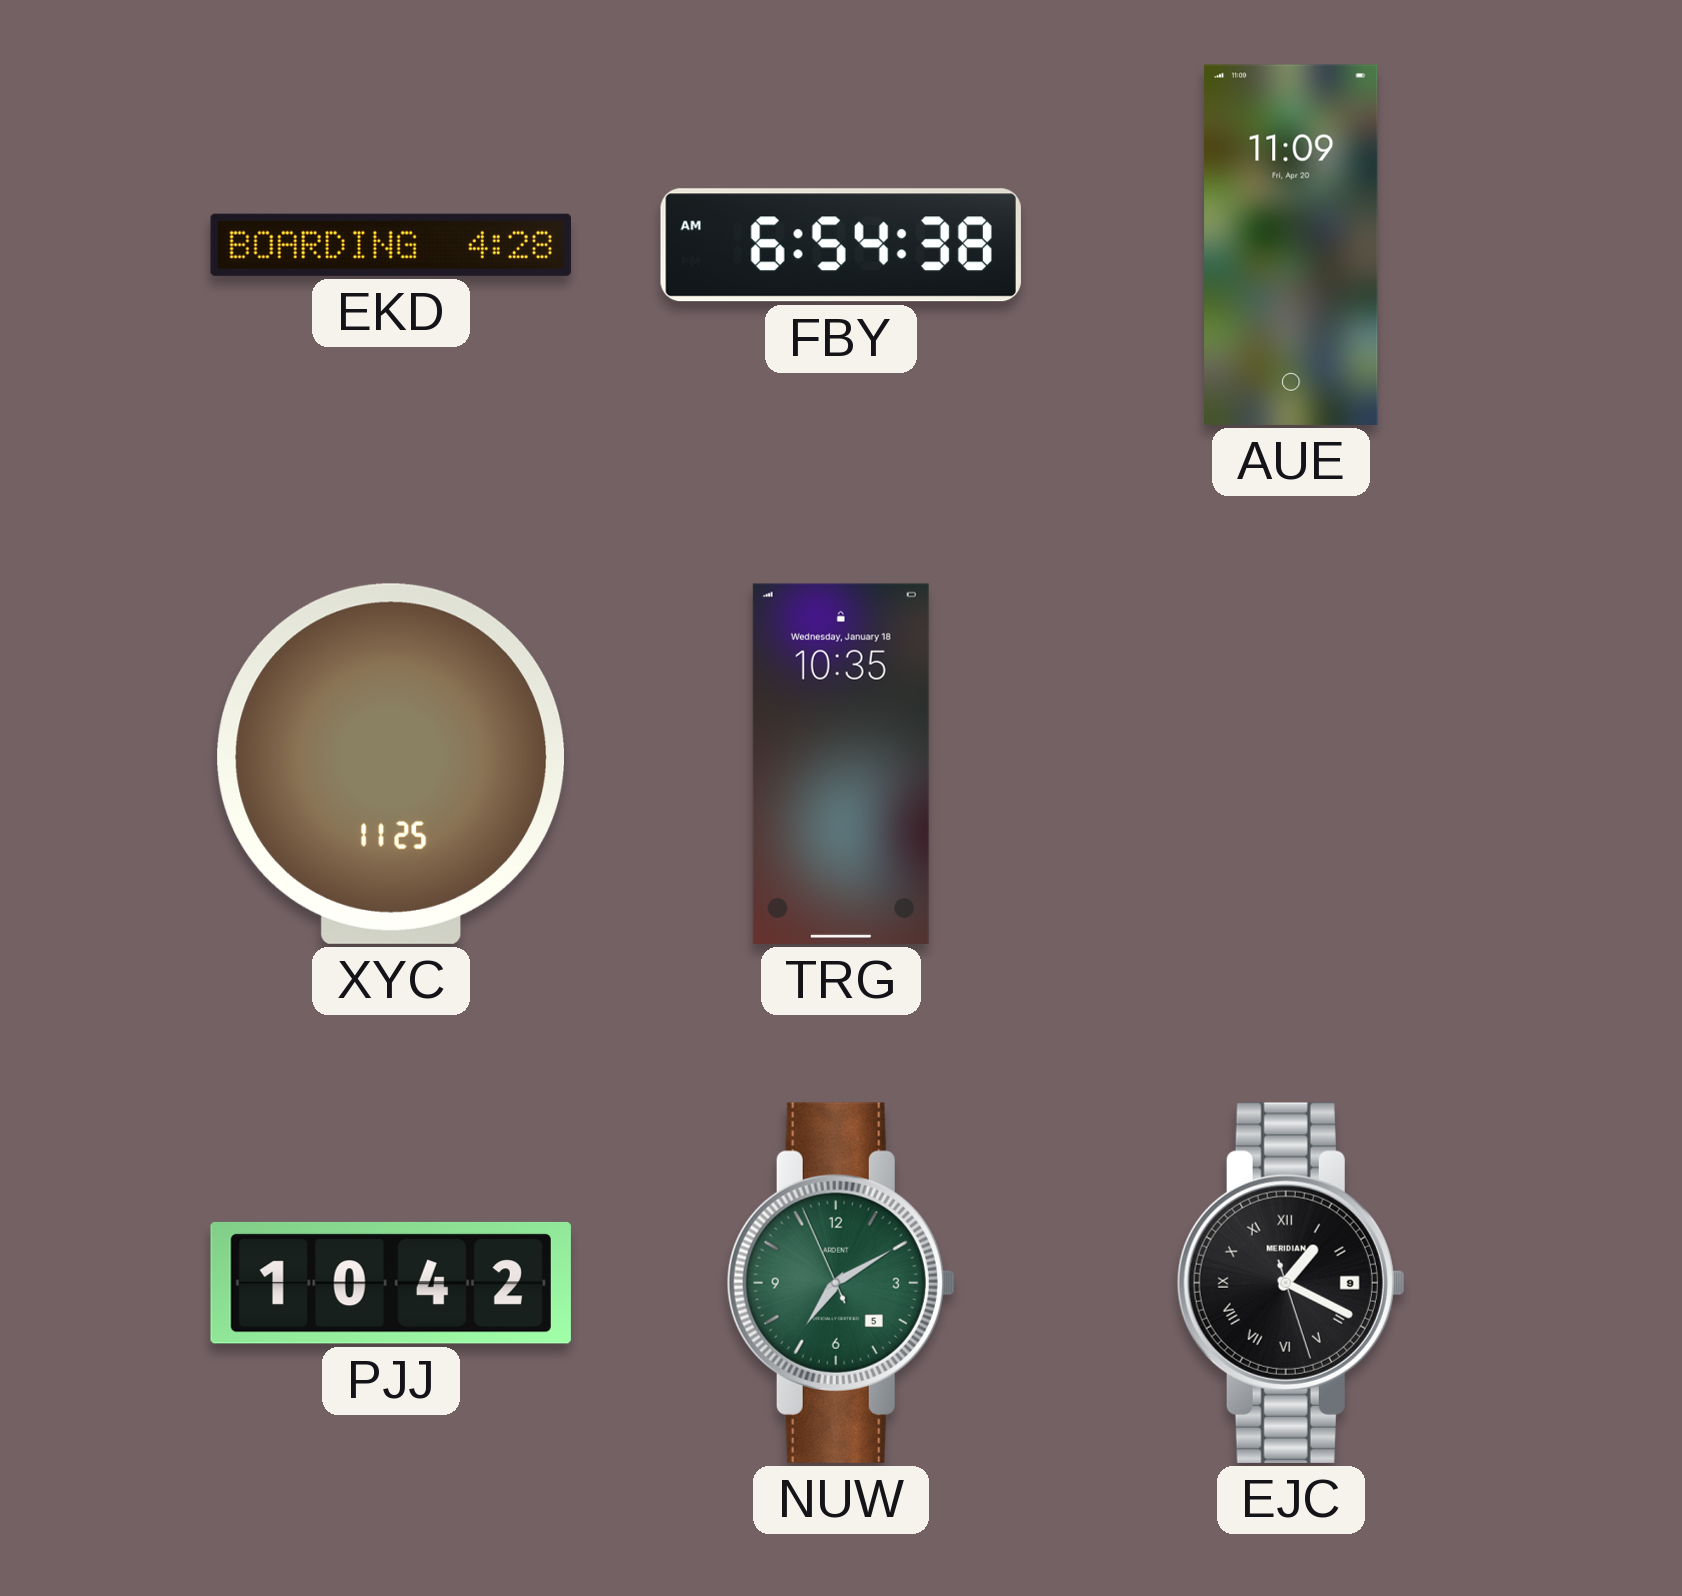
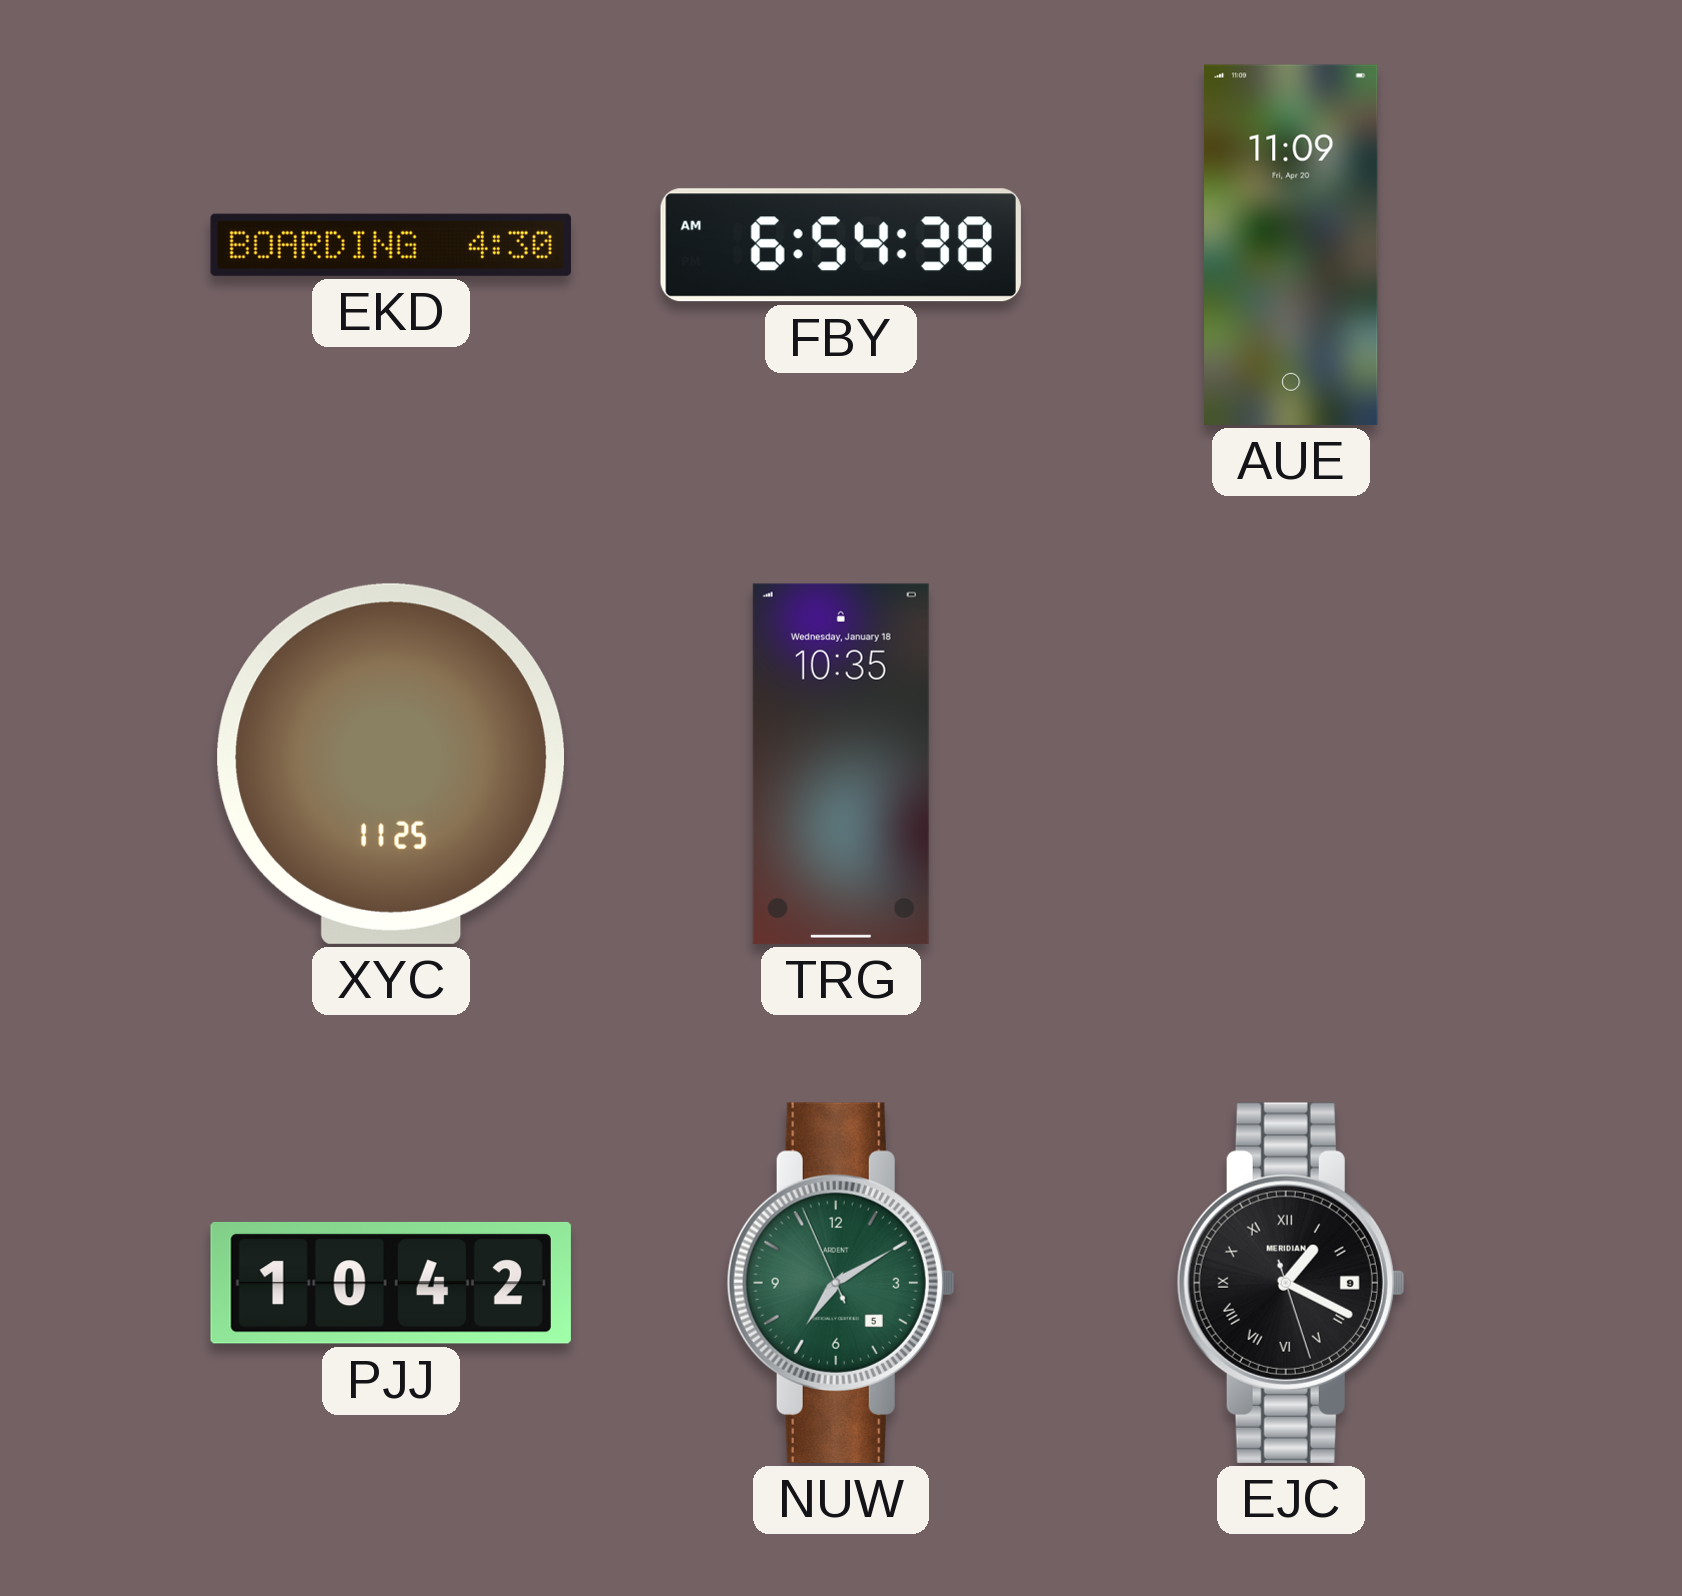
EKD: 4:28 -> 4:30
